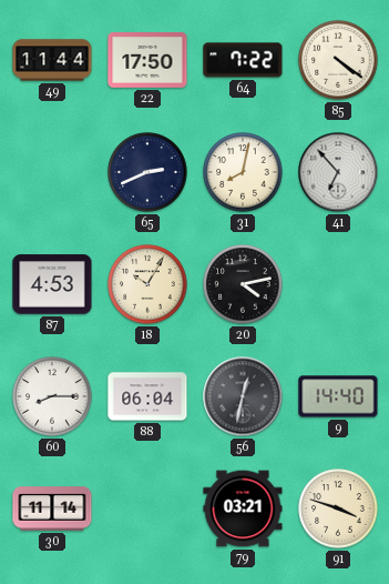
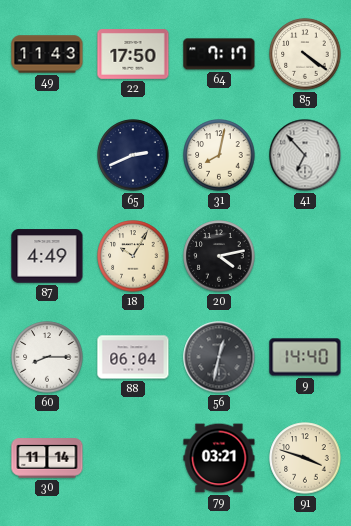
49: 11:44 -> 11:43
64: 7:22 -> 7:17
87: 4:53 -> 4:49
